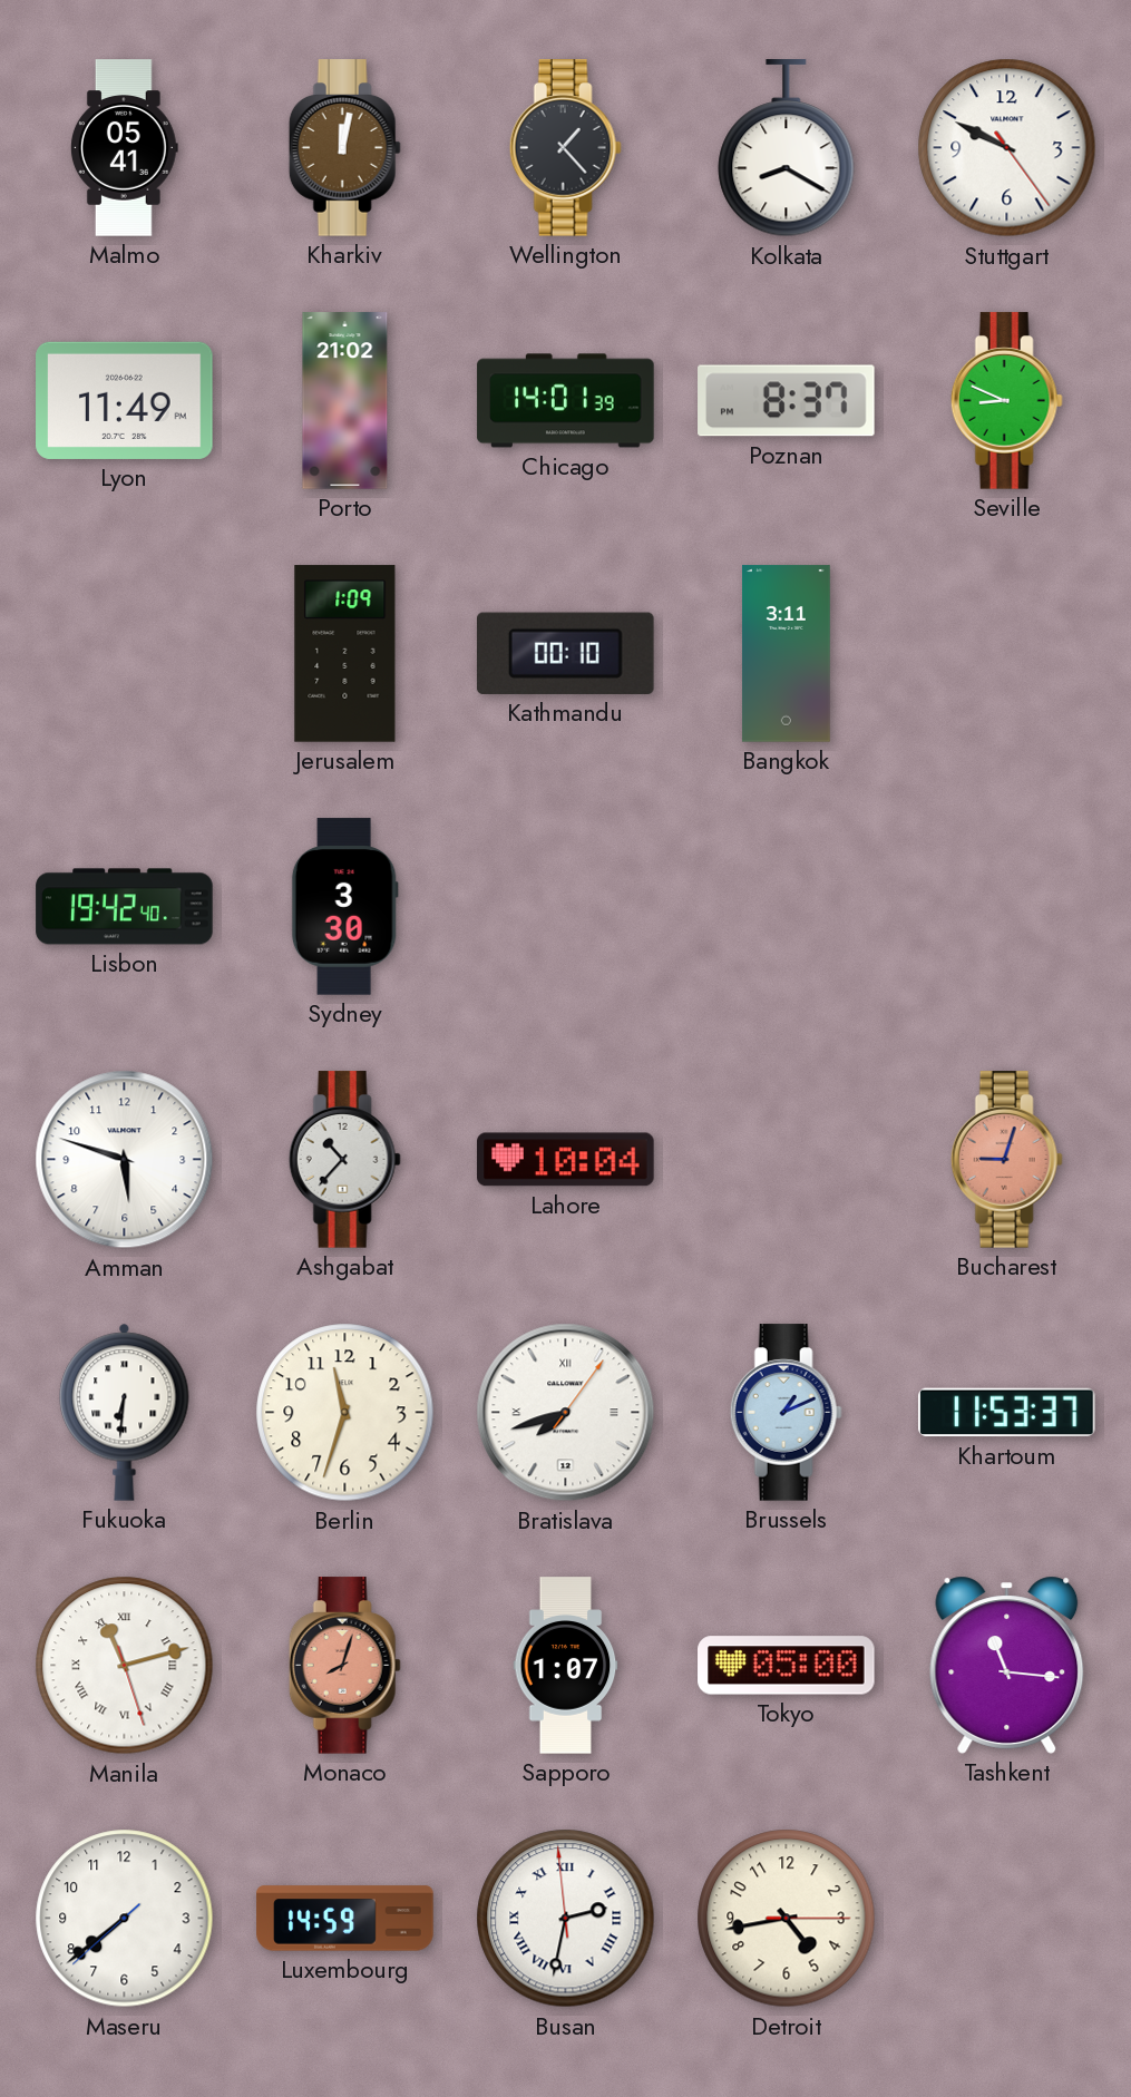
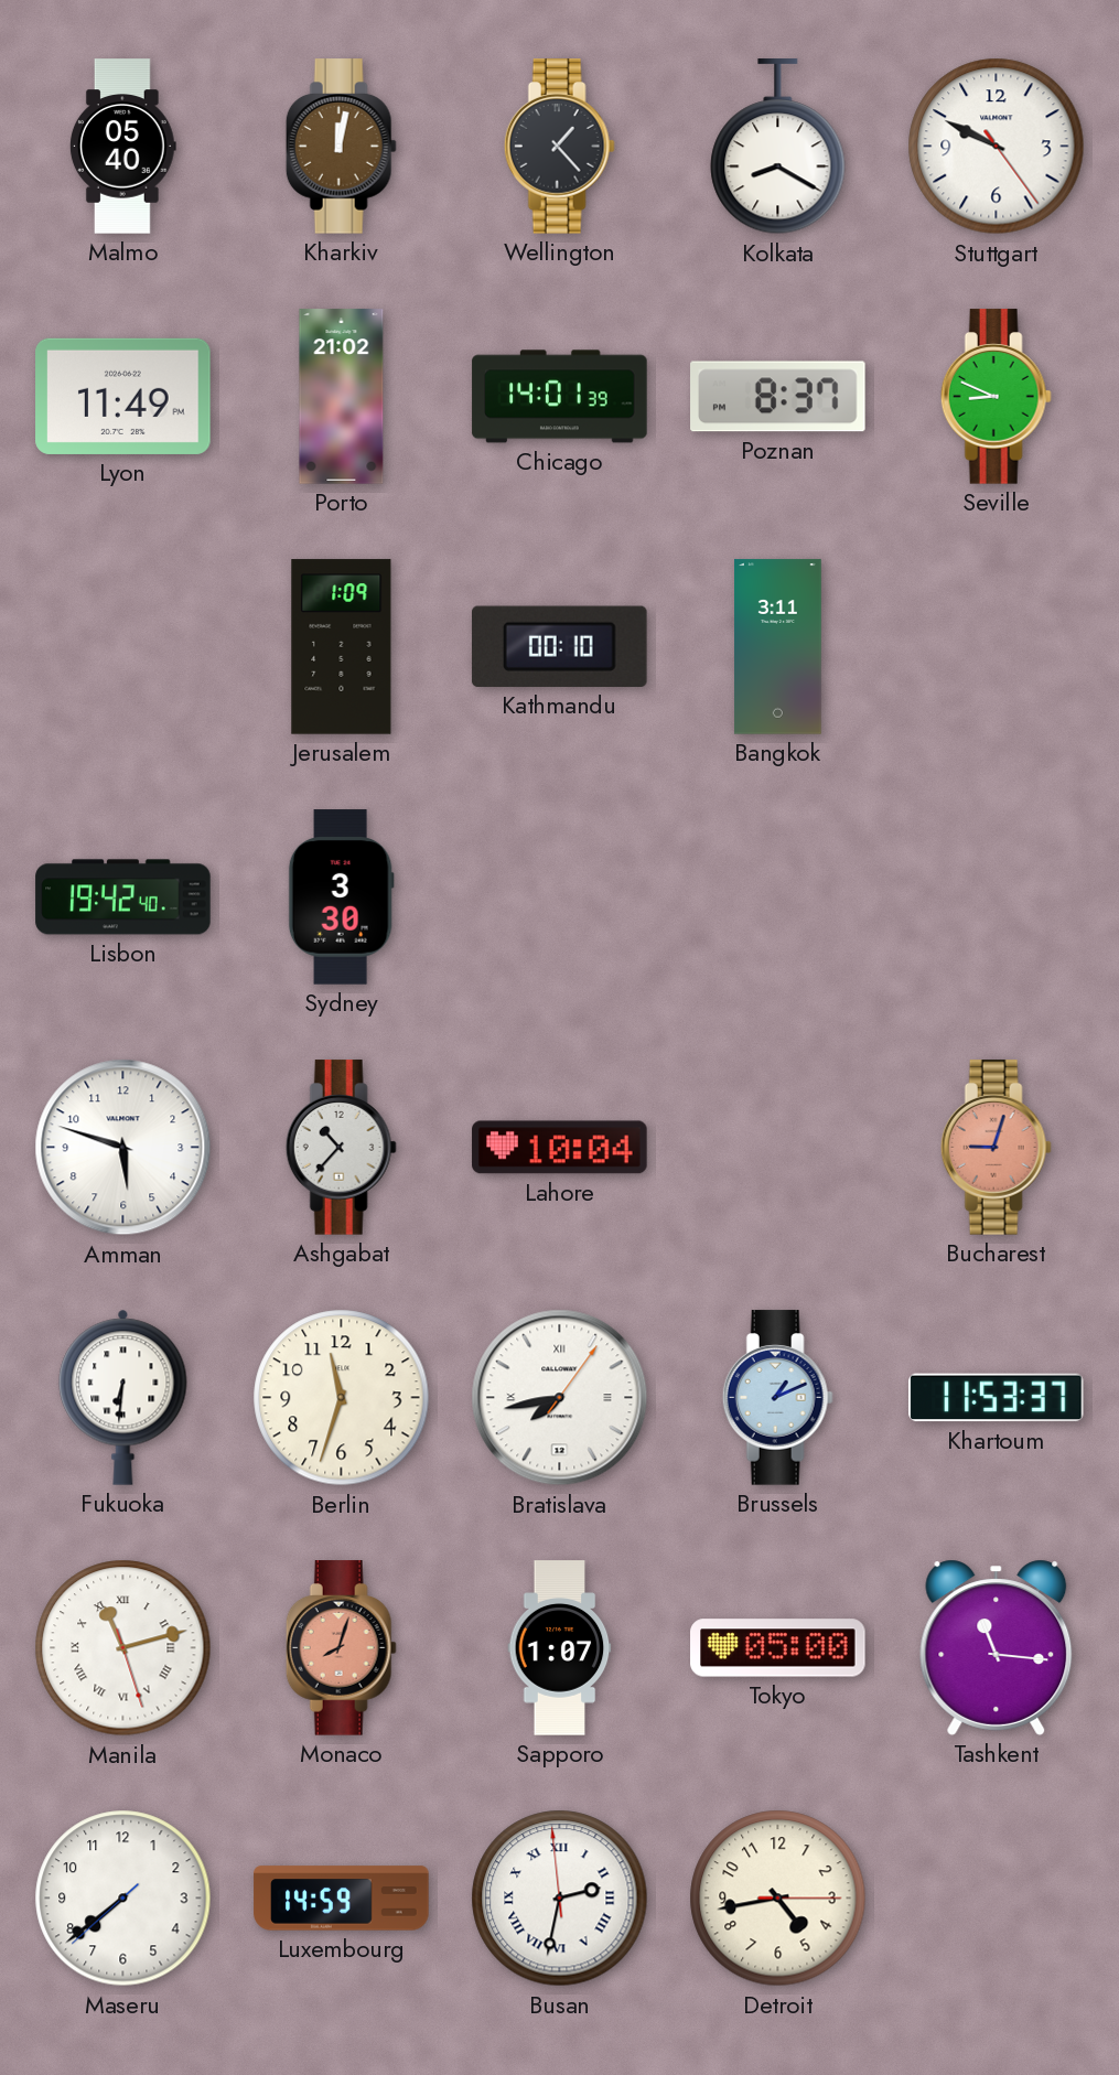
Malmo: 05:41 -> 05:40
Bratislava: 7:42 -> 7:43
